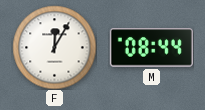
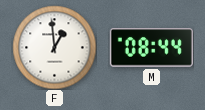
F: 12:05 -> 12:59
